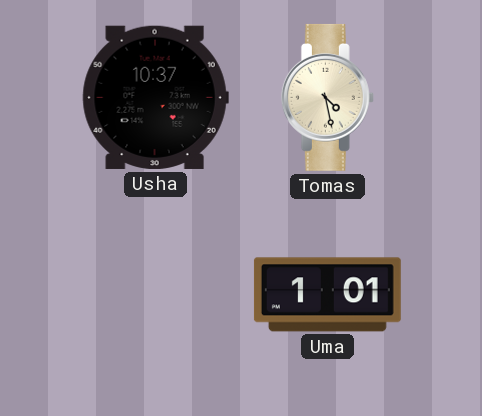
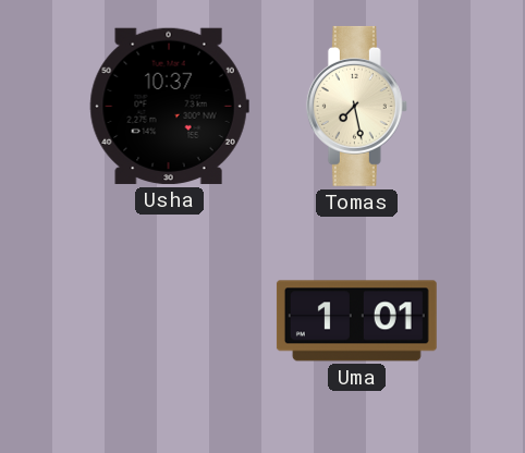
Tomas: 4:28 -> 7:28
